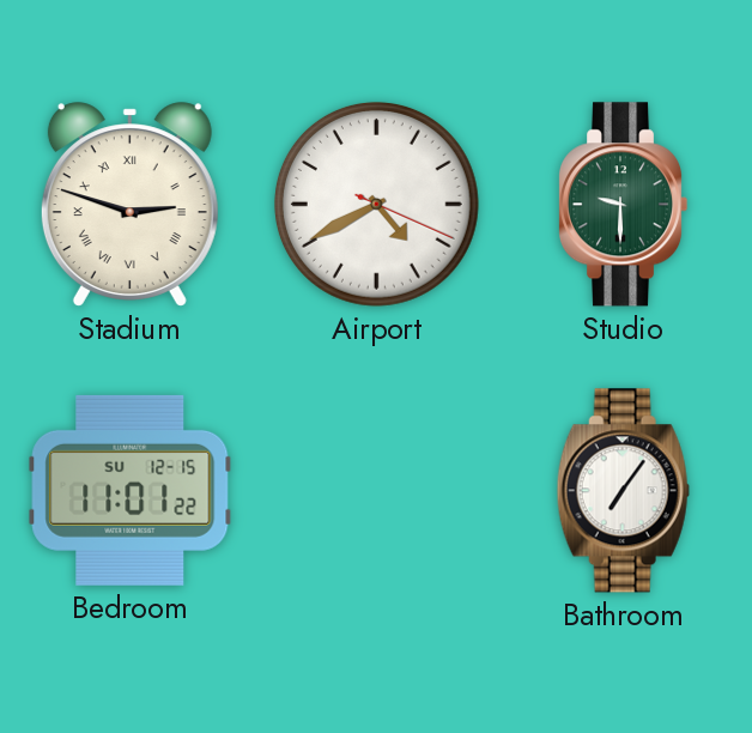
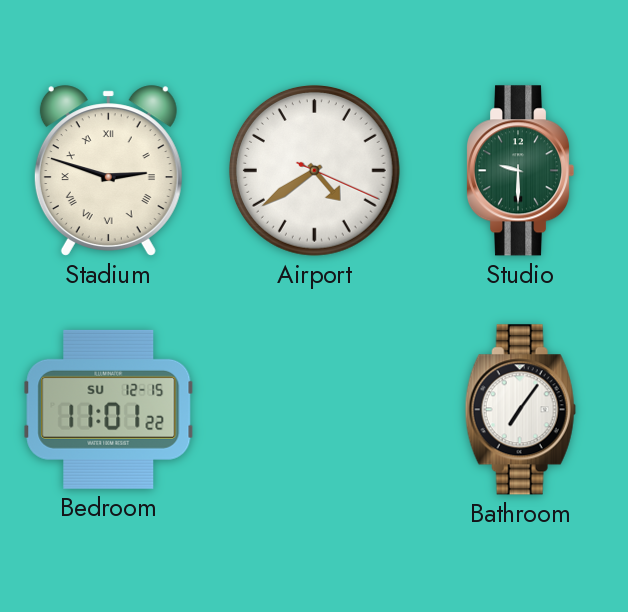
Airport: 4:40 -> 4:39
